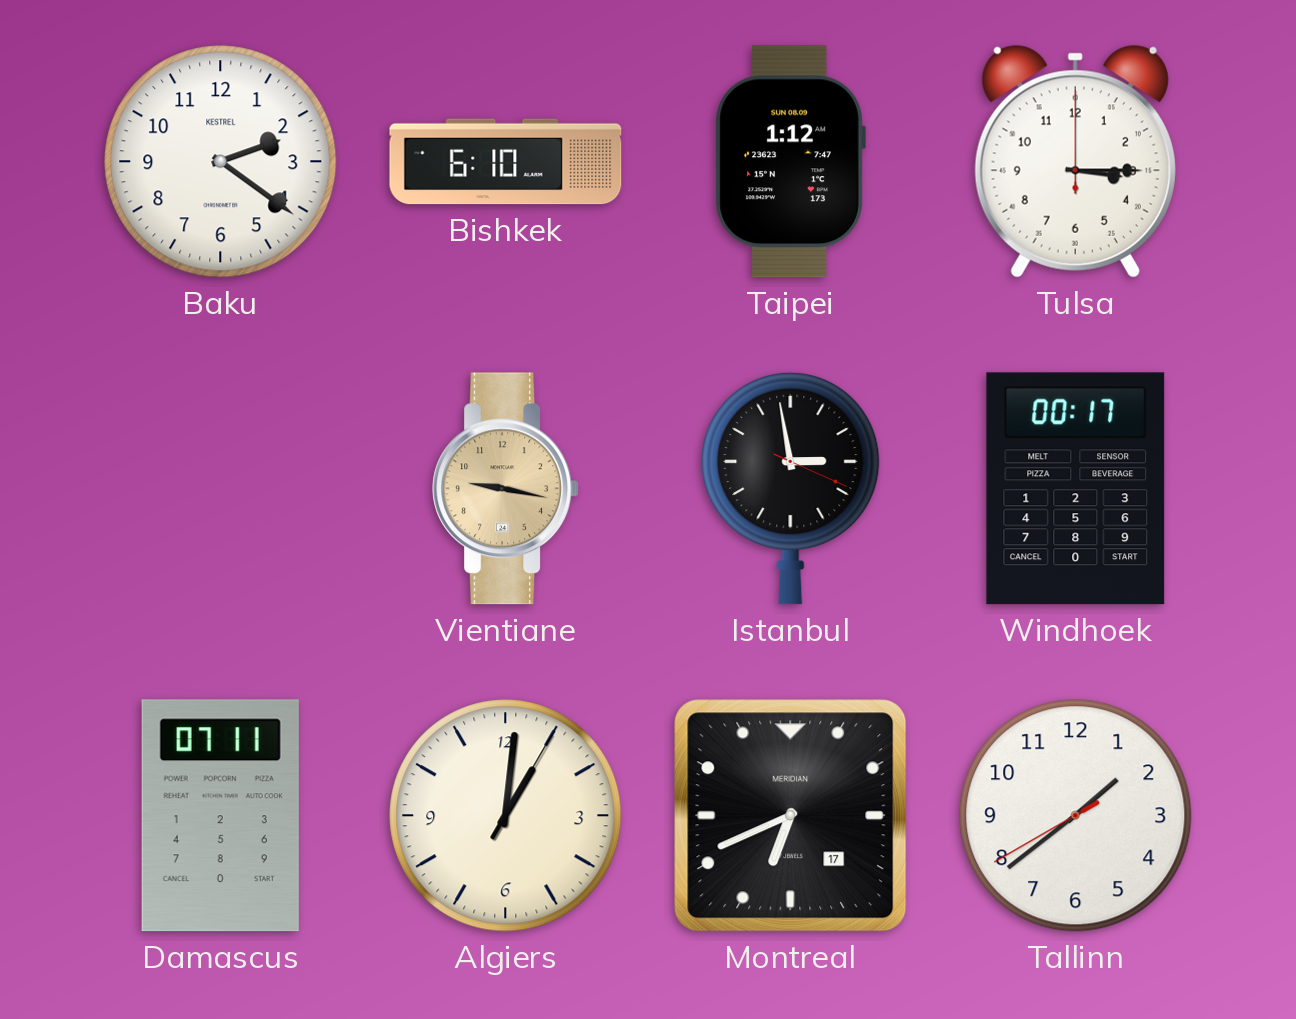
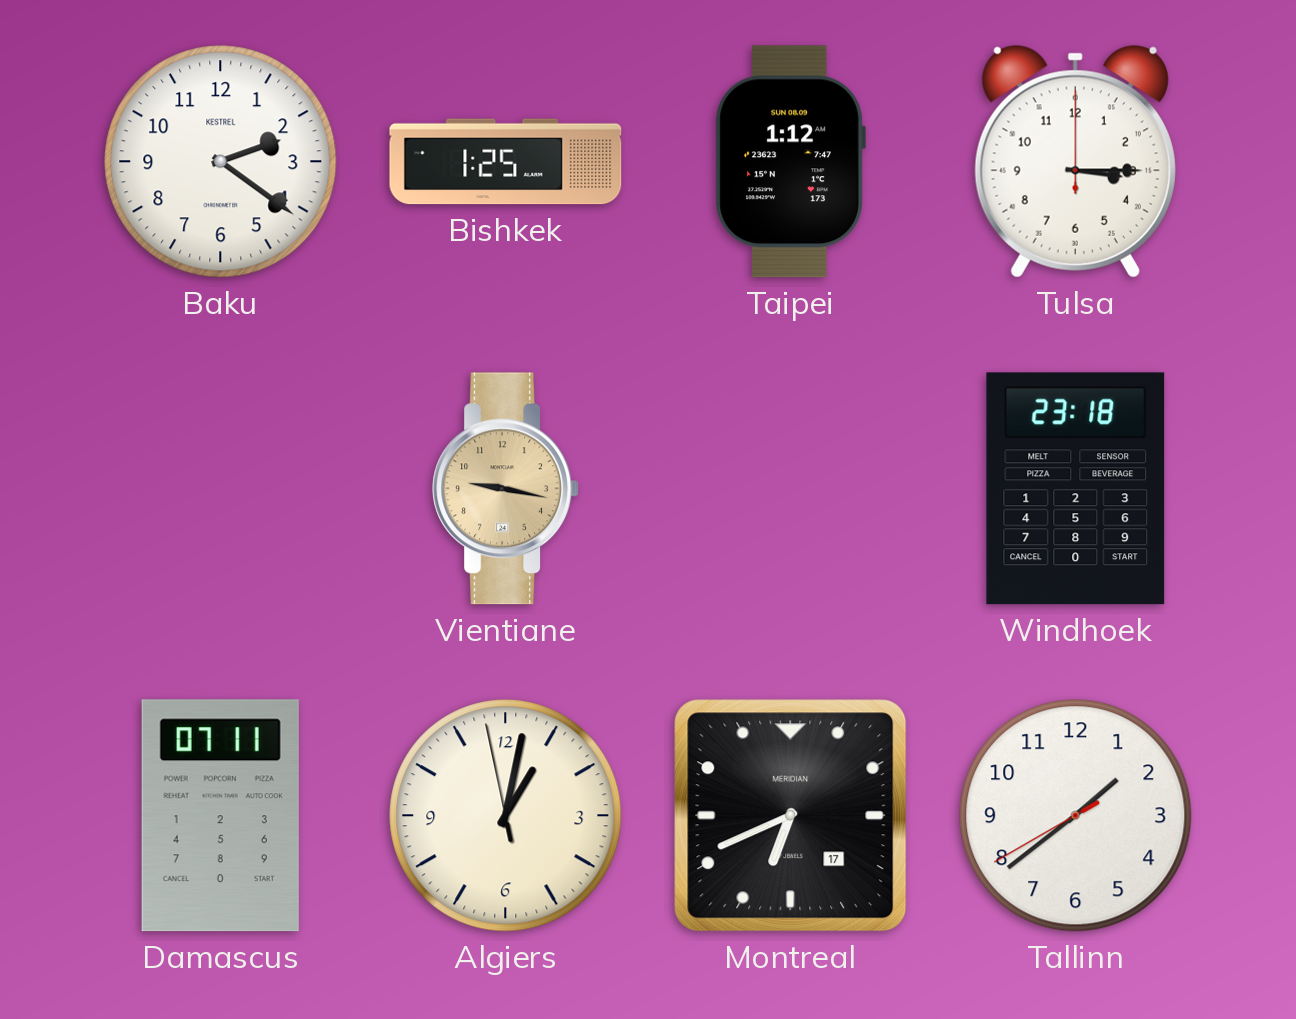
Bishkek: 6:10 -> 1:25
Istanbul: 2:58 -> none
Windhoek: 00:17 -> 23:18
Algiers: 1:01:05 -> 1:01:58
